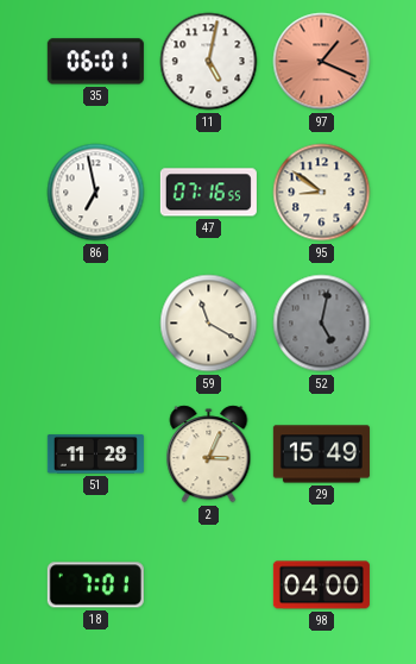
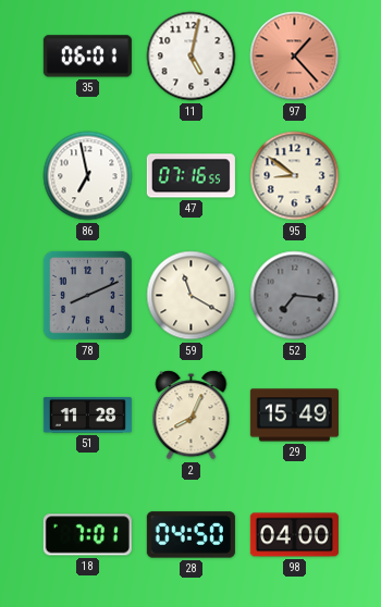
97: 1:19 -> 1:23
78: none -> 8:11
52: 5:02 -> 7:16
2: 3:04 -> 8:04
28: none -> 04:50
